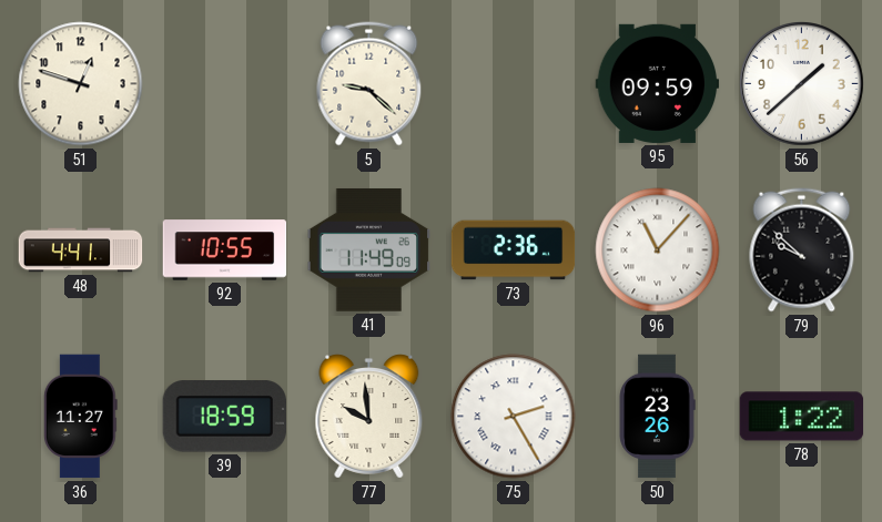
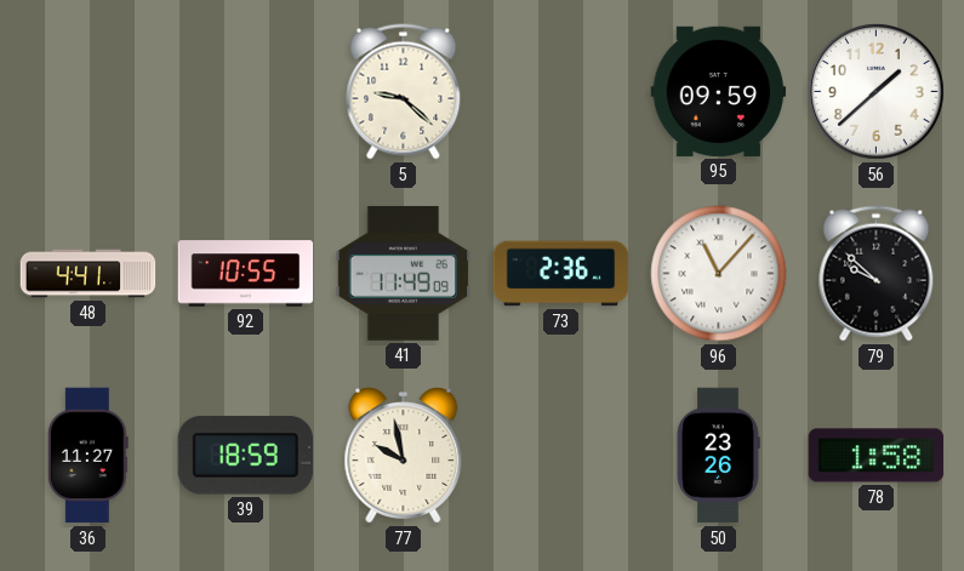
51: 12:48 -> none
77: 9:59 -> 9:58
75: 2:25 -> none
78: 1:22 -> 1:58
